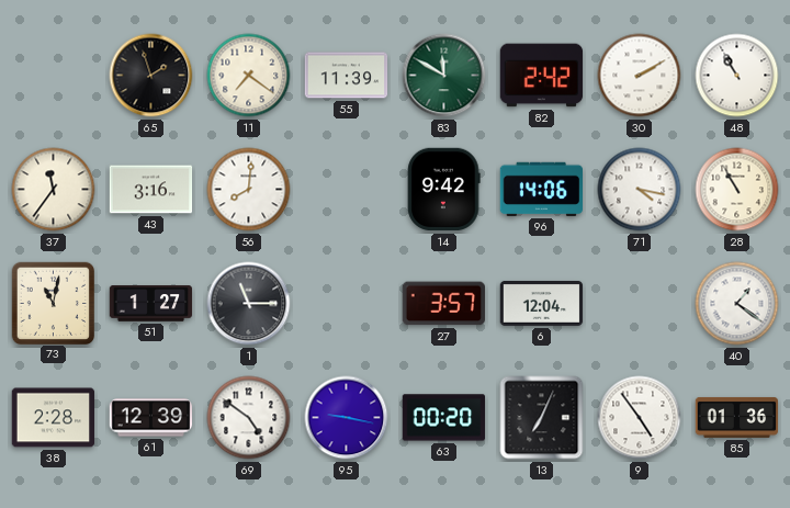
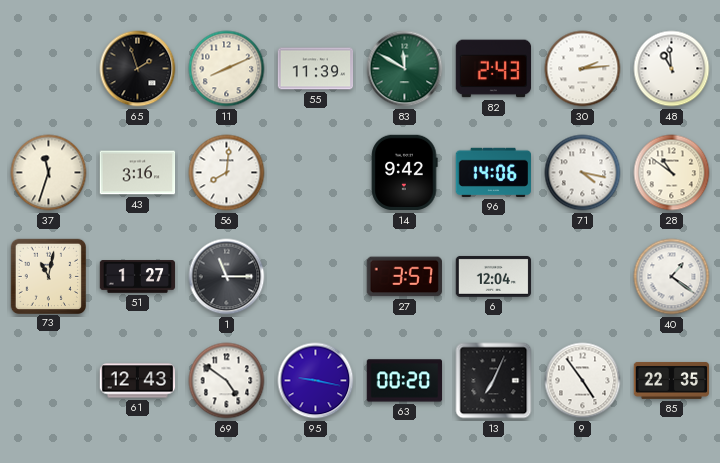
11: 7:21 -> 8:11
82: 2:42 -> 2:43
30: 2:10 -> 2:14
48: 10:55 -> 10:59
37: 11:36 -> 11:33
28: 10:55 -> 10:51
38: 2:28 -> none
61: 12:39 -> 12:43
85: 01:36 -> 22:35
